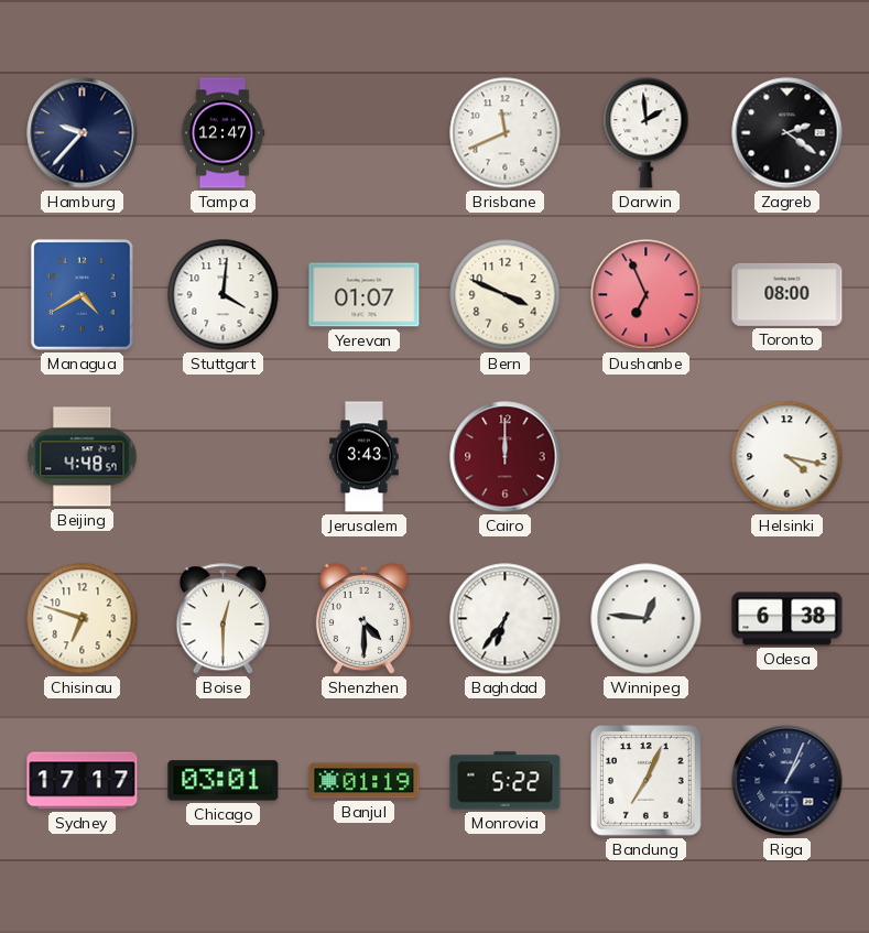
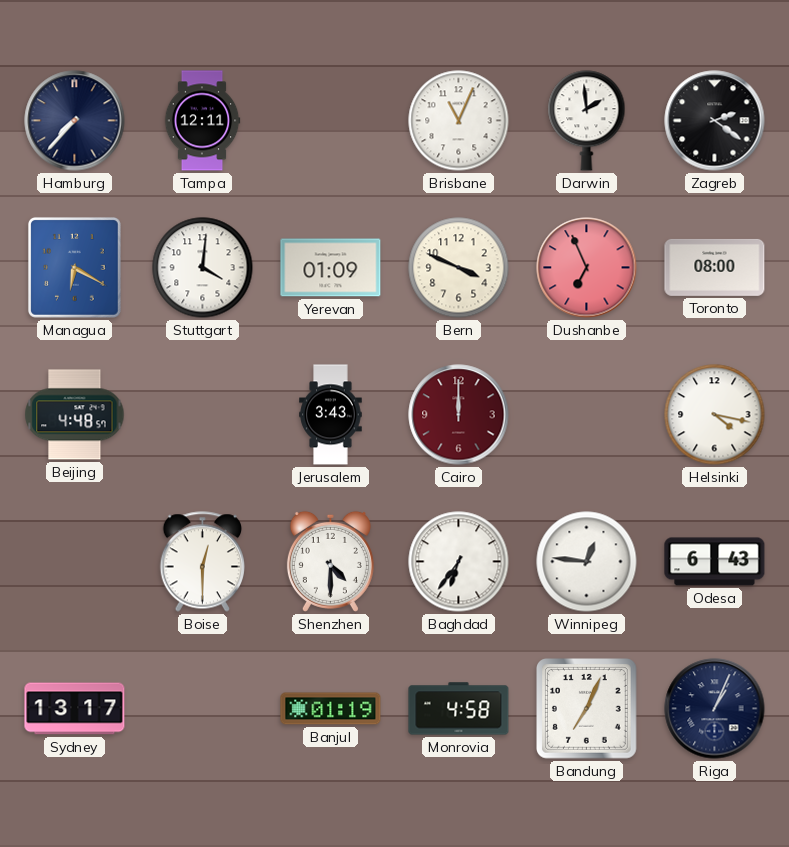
Hamburg: 9:37 -> 7:37
Tampa: 12:47 -> 12:11
Brisbane: 11:41 -> 11:04
Managua: 4:40 -> 6:20
Yerevan: 01:07 -> 01:09
Chisinau: 6:48 -> none
Odesa: 6:38 -> 6:43
Sydney: 17:17 -> 13:17
Chicago: 03:01 -> none
Monrovia: 5:22 -> 4:58
